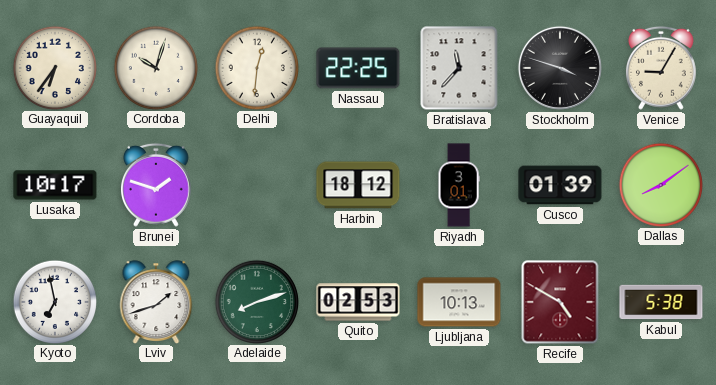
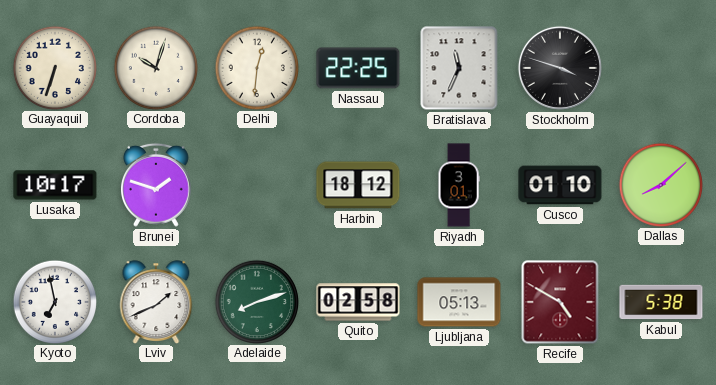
Guayaquil: 6:36 -> 6:33
Bratislava: 11:37 -> 11:34
Venice: 9:05 -> none
Cusco: 01:39 -> 01:10
Dallas: 8:09 -> 8:08
Lviv: 1:42 -> 1:41
Quito: 02:53 -> 02:58
Ljubljana: 10:13 -> 05:13
